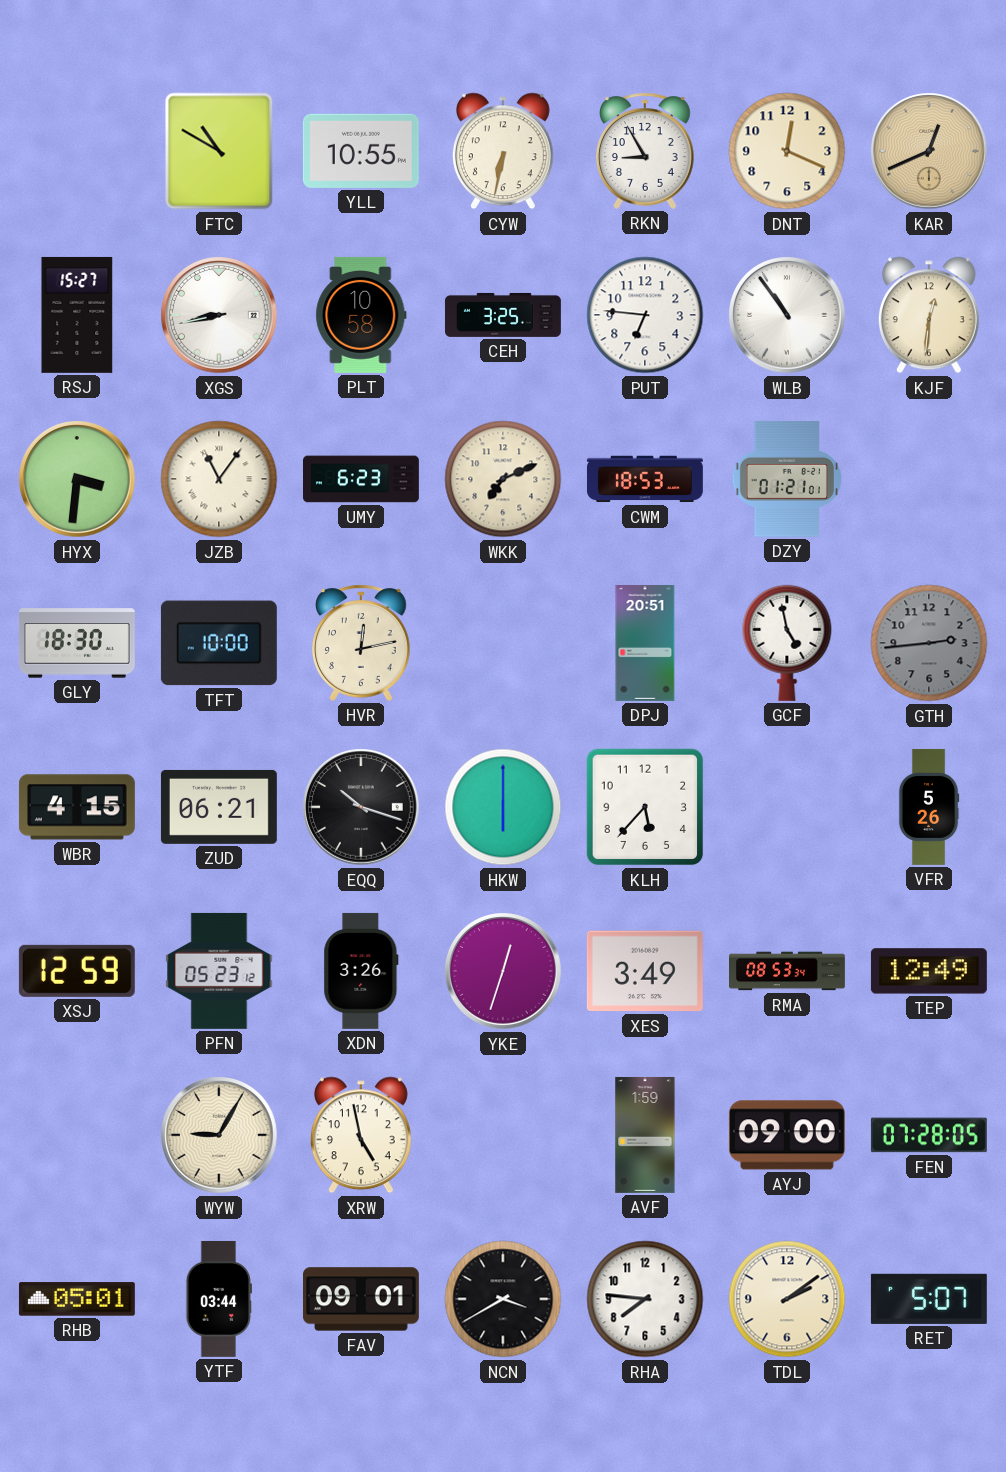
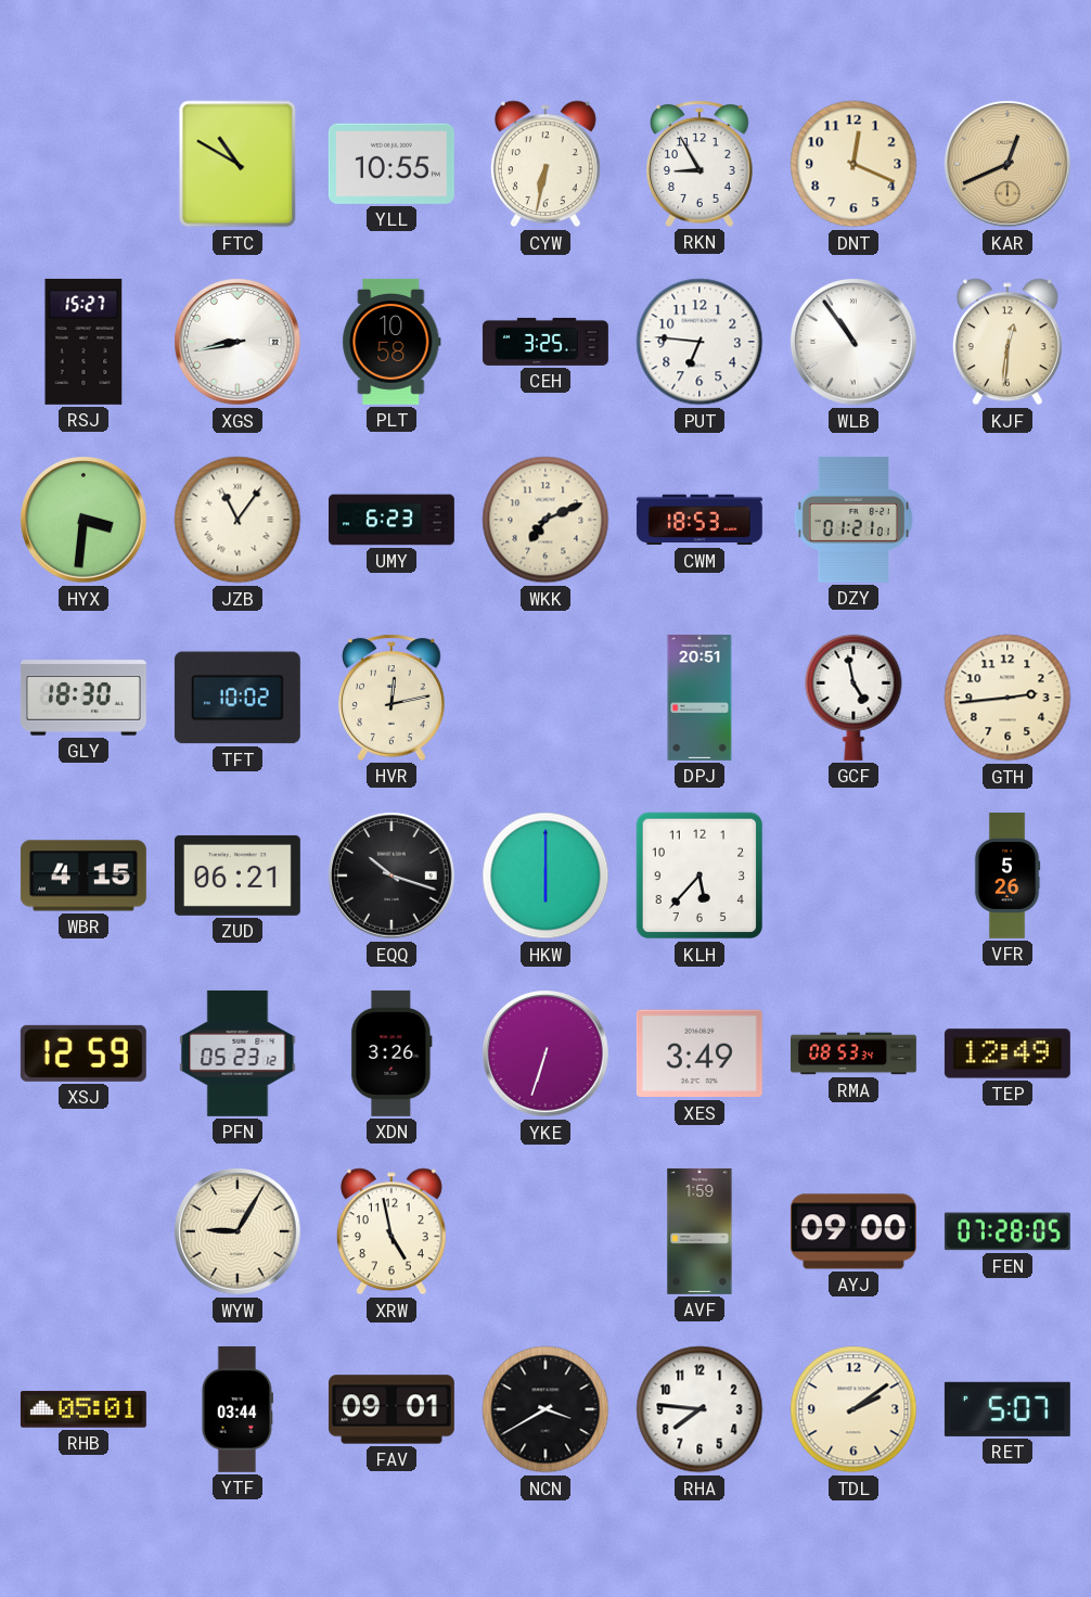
TFT: 10:00 -> 10:02
GTH dial: grey -> cream
YKE: 12:33 -> 6:33
